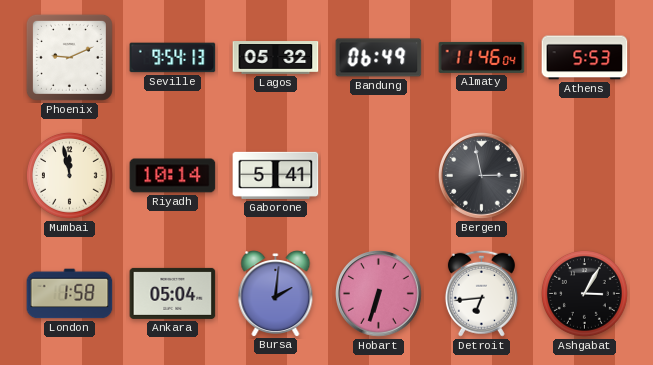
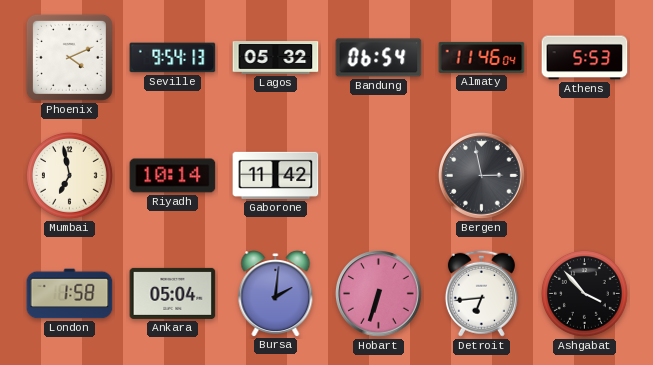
Phoenix: 9:11 -> 4:11
Bandung: 06:49 -> 06:54
Mumbai: 11:58 -> 6:58
Gaborone: 5:41 -> 11:42
Ashgabat: 3:05 -> 3:53
